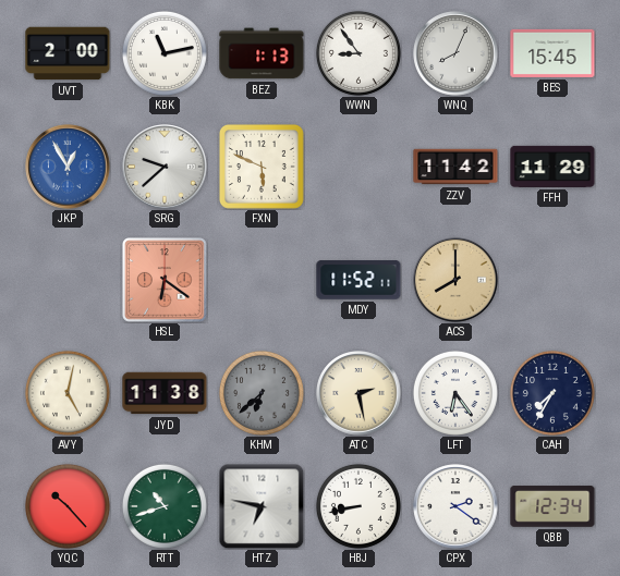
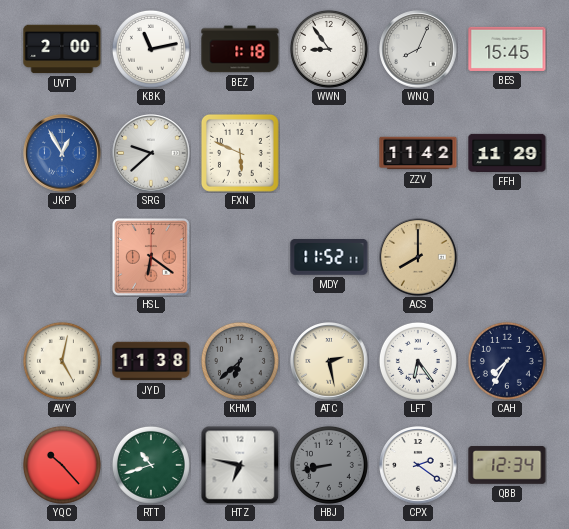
BEZ: 1:13 -> 1:18
HBJ dial: white -> grey
